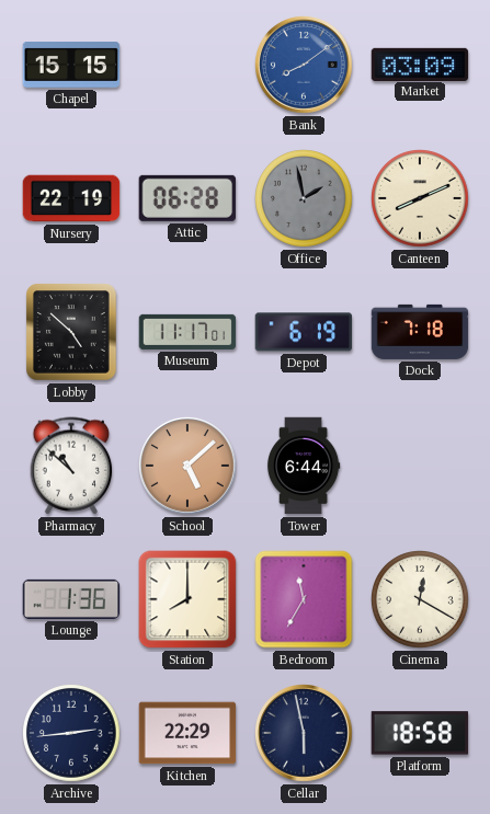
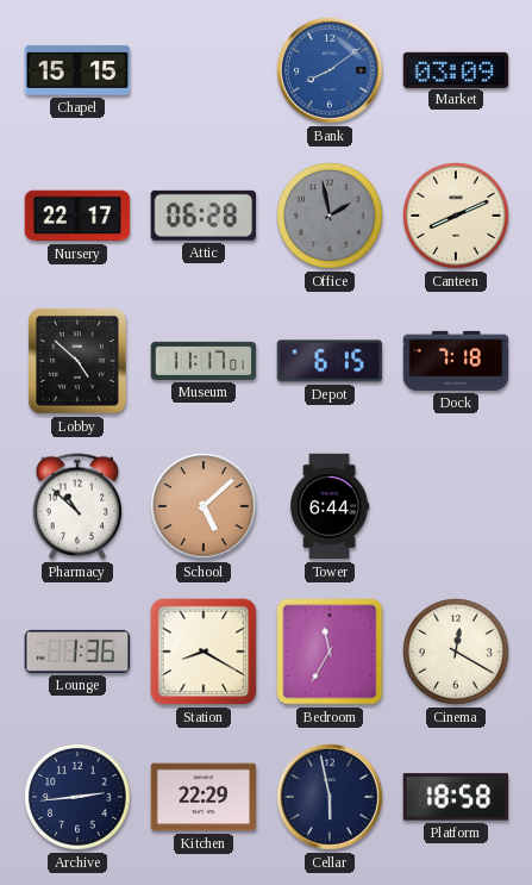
Nursery: 22:19 -> 22:17
Depot: 6:19 -> 6:15
Station: 8:00 -> 8:20
